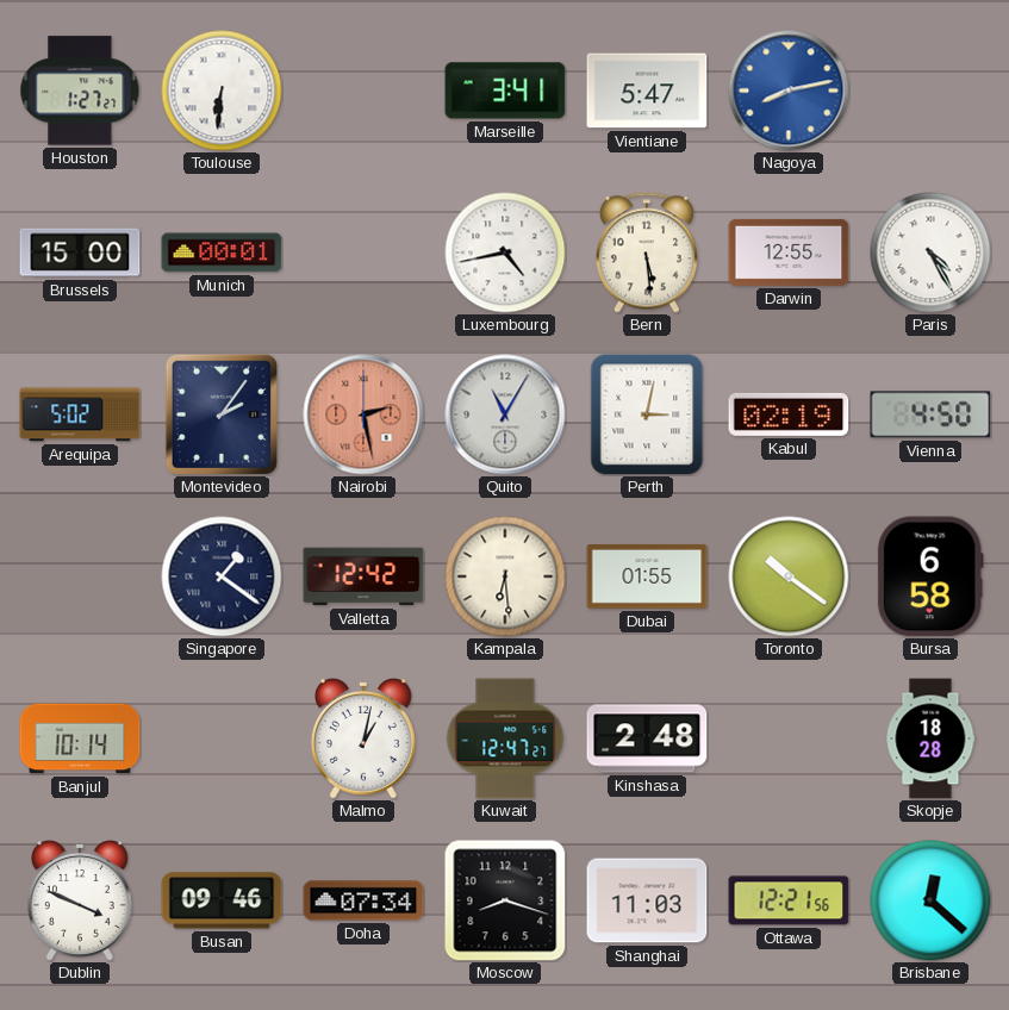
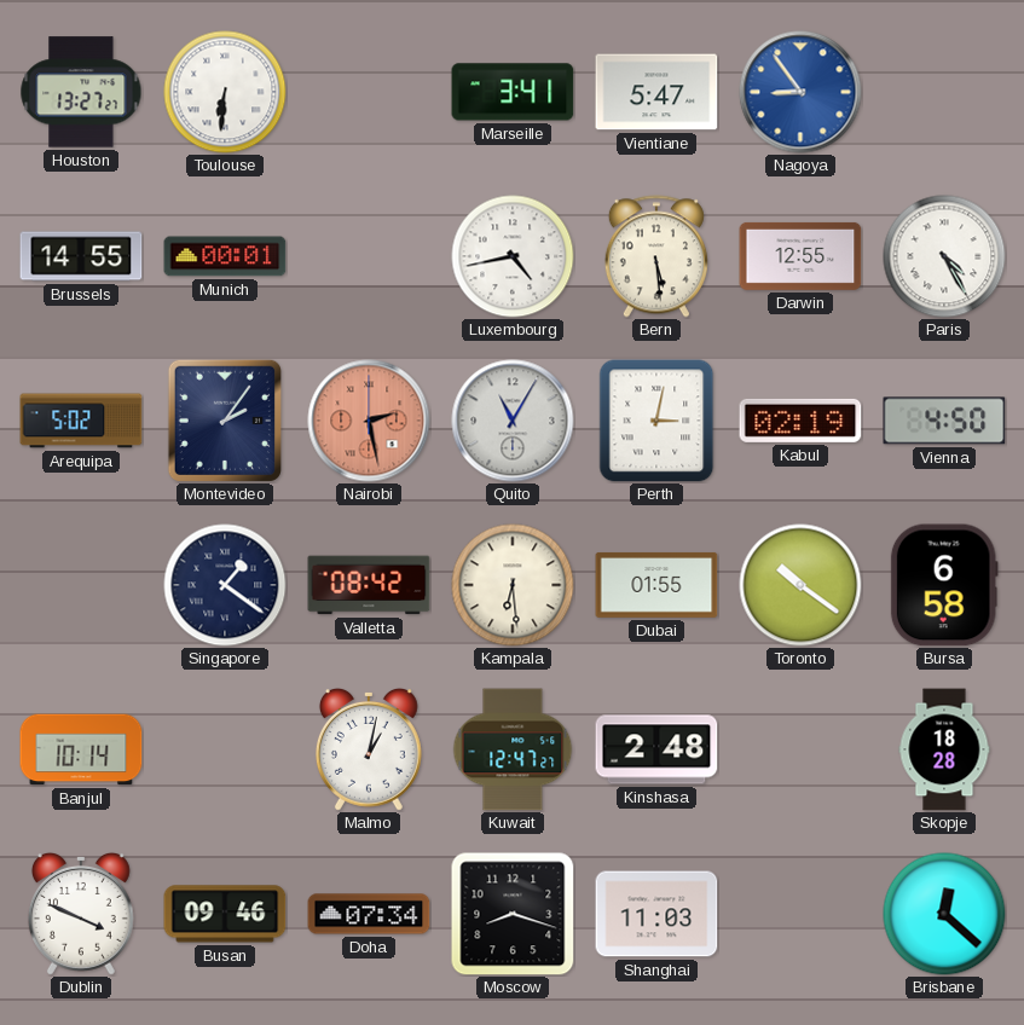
Houston: 1:27 -> 13:27
Nagoya: 8:13 -> 8:54
Brussels: 15:00 -> 14:55
Valletta: 12:42 -> 08:42
Ottawa: 12:21 -> none
